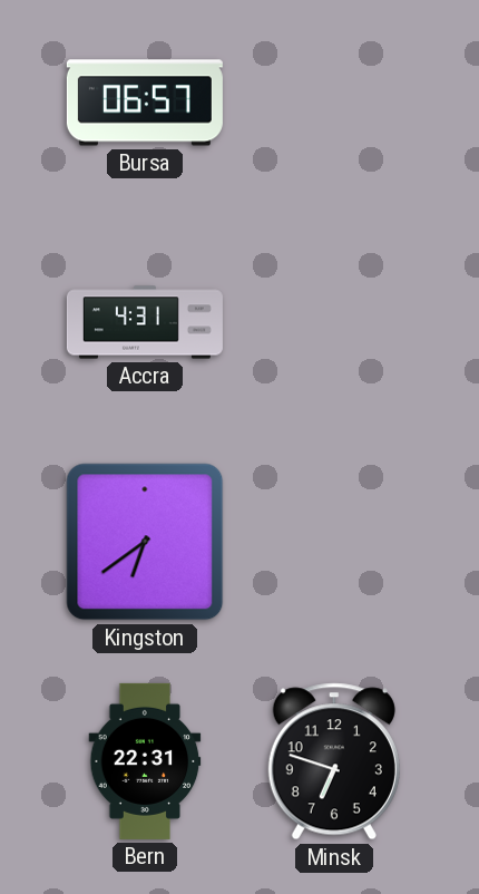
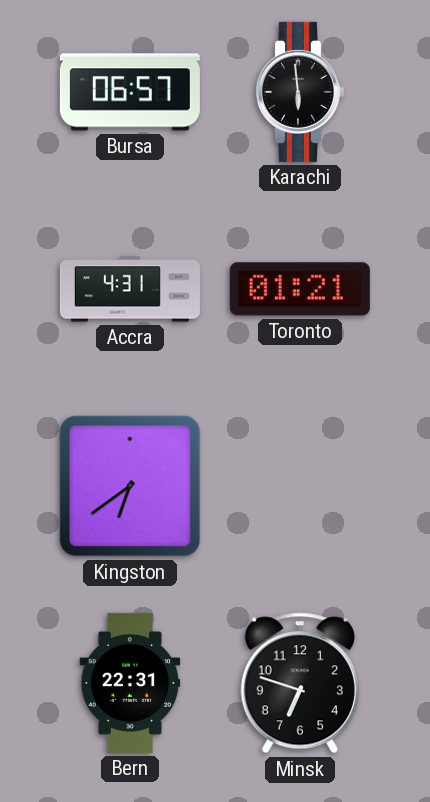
Karachi: none -> 5:59
Toronto: none -> 01:21
